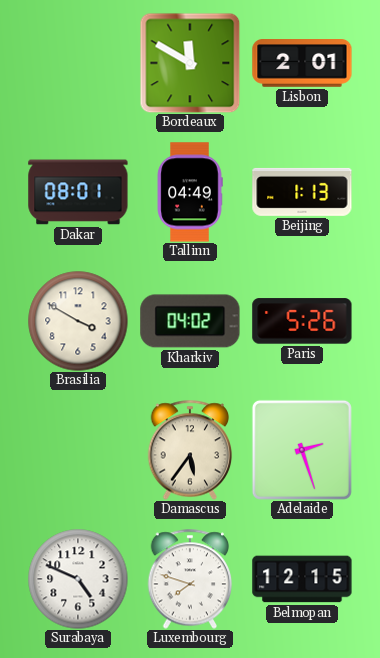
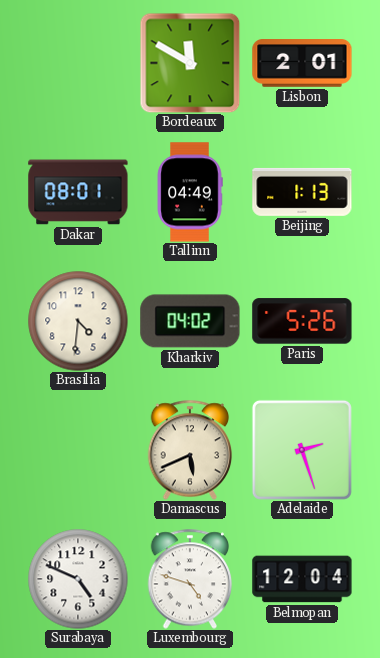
Brasilia: 3:50 -> 4:31
Damascus: 5:36 -> 5:41
Luxembourg: 7:48 -> 4:48
Belmopan: 12:15 -> 12:04
